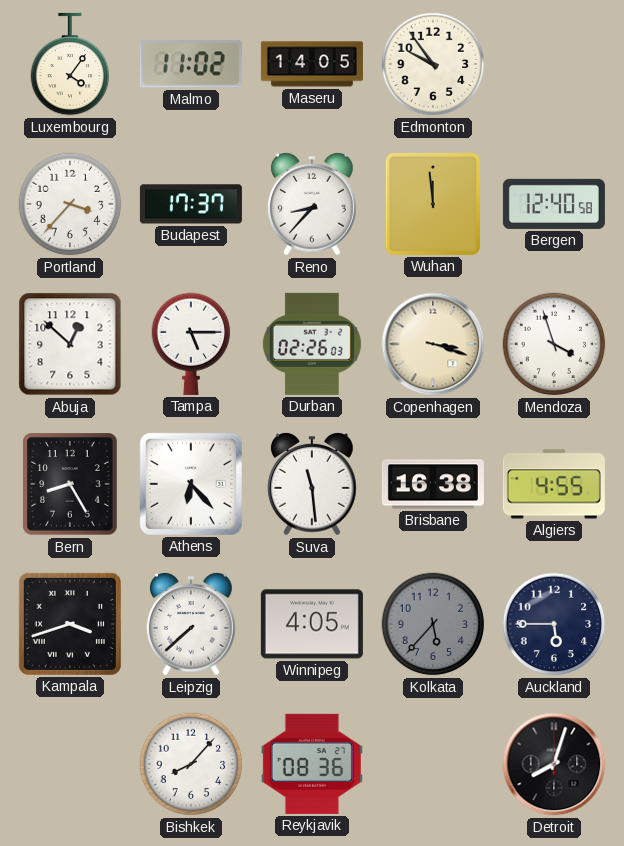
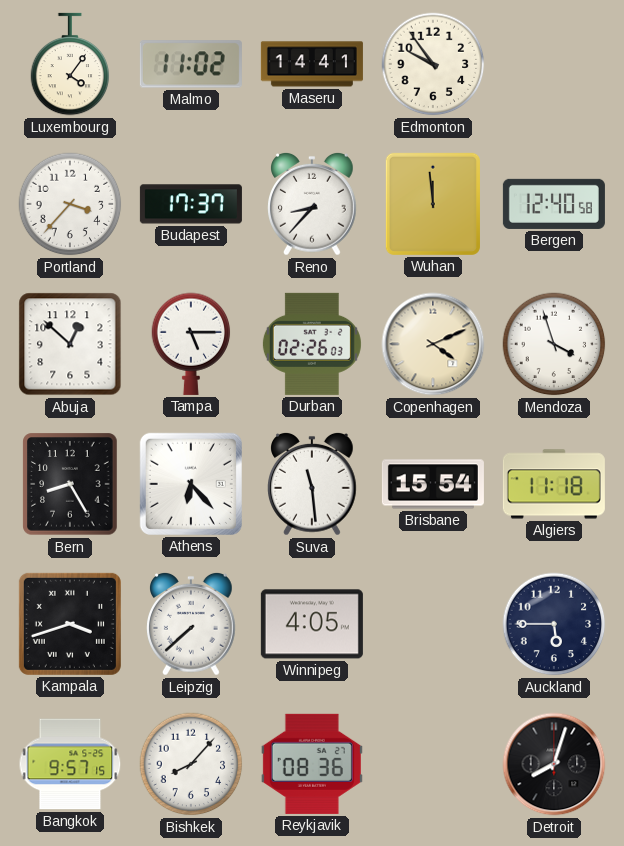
Maseru: 14:05 -> 14:41
Copenhagen: 3:18 -> 4:11
Brisbane: 16:38 -> 15:54
Algiers: 4:55 -> 11:18
Kolkata: 5:37 -> none
Bangkok: none -> 9:57
